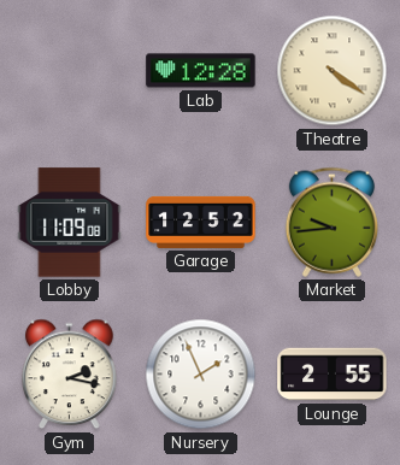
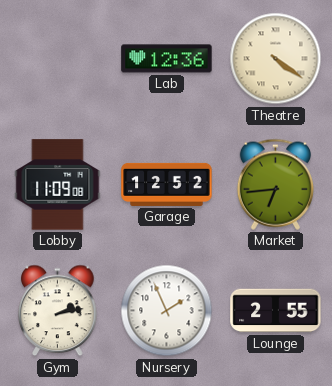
Lab: 12:28 -> 12:36
Market: 9:44 -> 6:44
Gym: 2:17 -> 2:13
